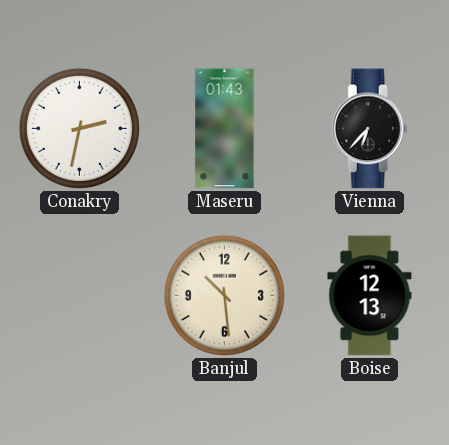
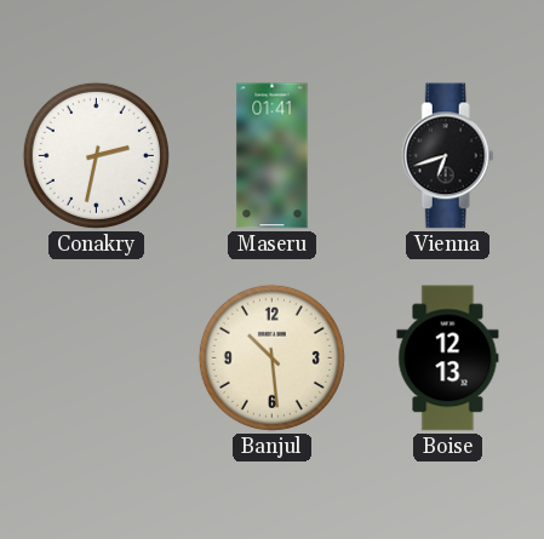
Maseru: 01:43 -> 01:41
Vienna: 6:37 -> 6:42
